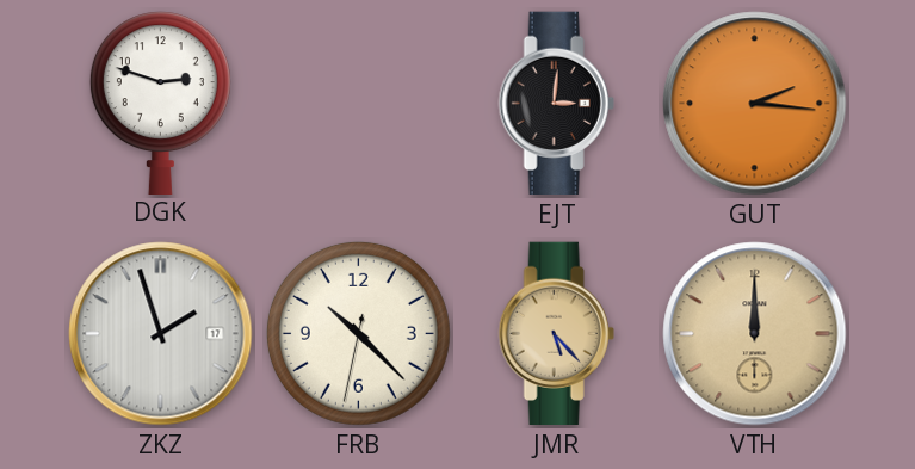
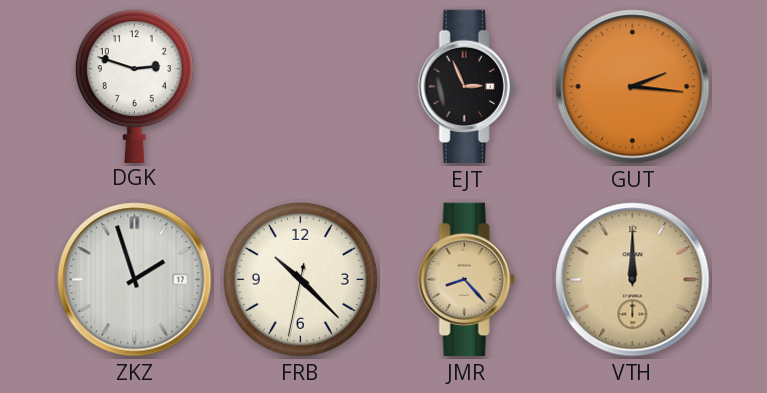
EJT: 3:01 -> 2:56
JMR: 5:23 -> 8:23
